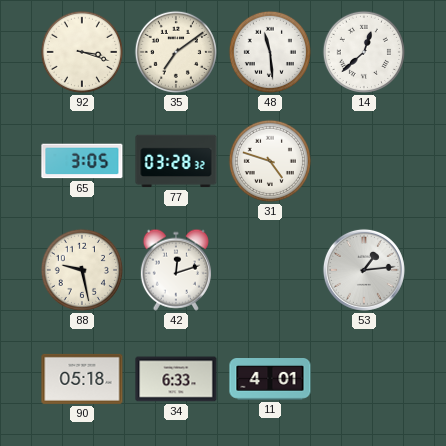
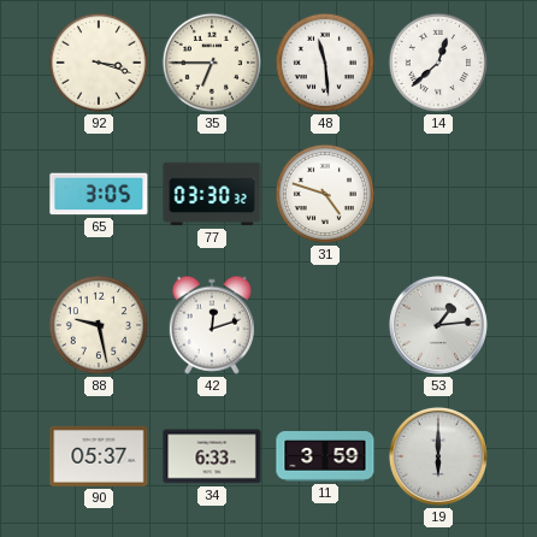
35: 7:09 -> 6:45
77: 03:28 -> 03:30
90: 05:18 -> 05:37
11: 4:01 -> 3:59
19: none -> 6:00
